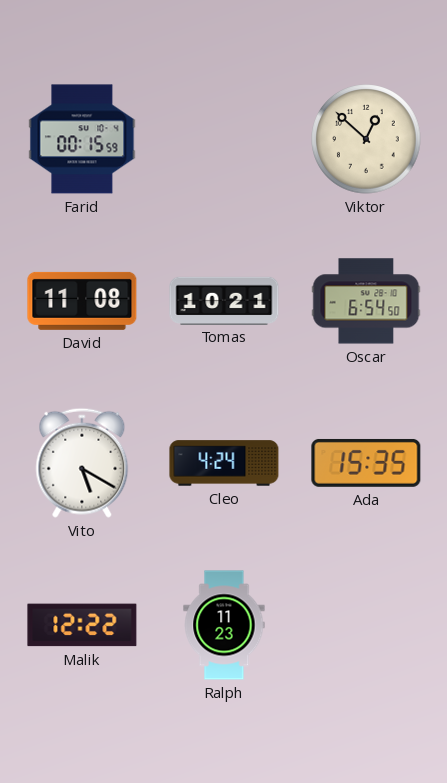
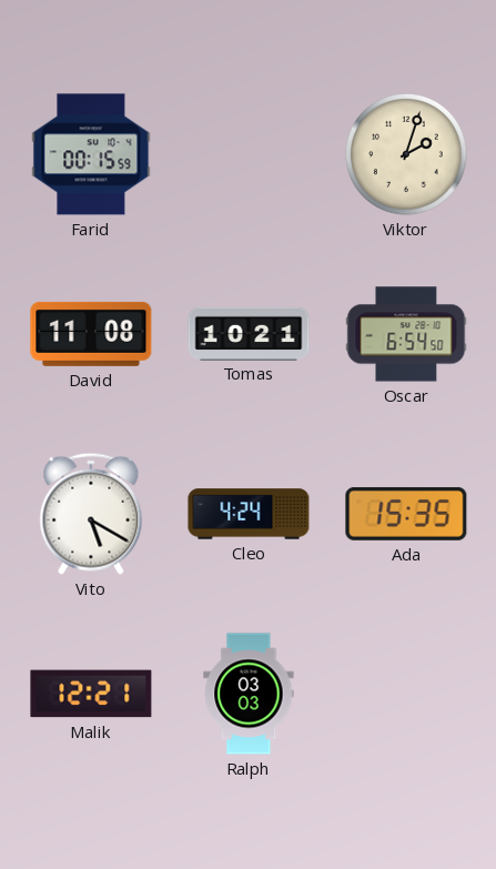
Viktor: 12:52 -> 2:03
Malik: 12:22 -> 12:21
Ralph: 11:23 -> 03:03
